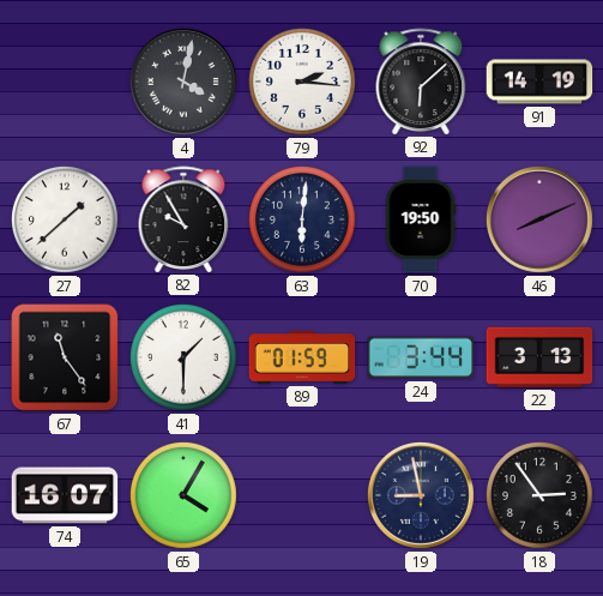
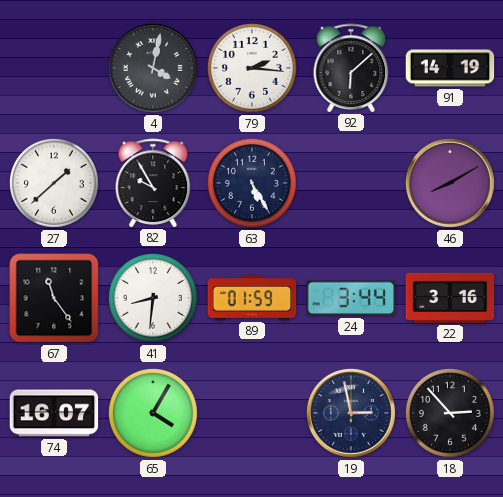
63: 6:01 -> 5:25
70: 19:50 -> none
46: 8:11 -> 8:10
41: 1:30 -> 8:31
22: 3:13 -> 3:16
19: 8:58 -> 2:58
18: 2:54 -> 2:53
